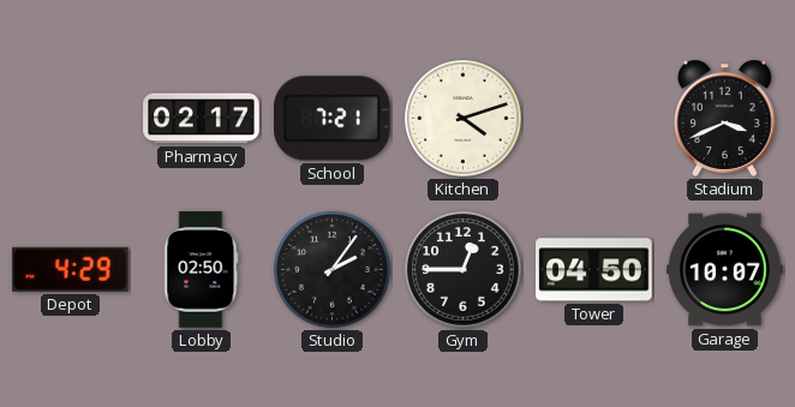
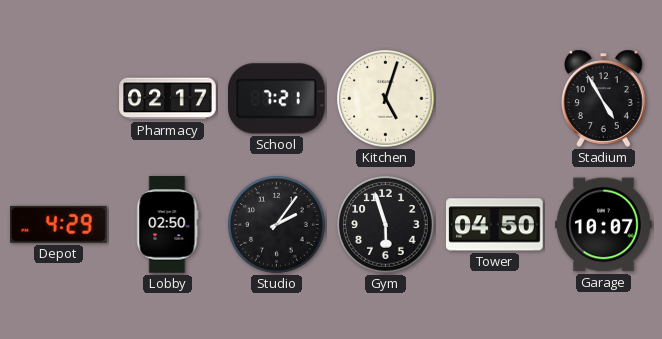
Kitchen: 4:12 -> 5:03
Stadium: 3:41 -> 4:55
Gym: 12:45 -> 5:57
